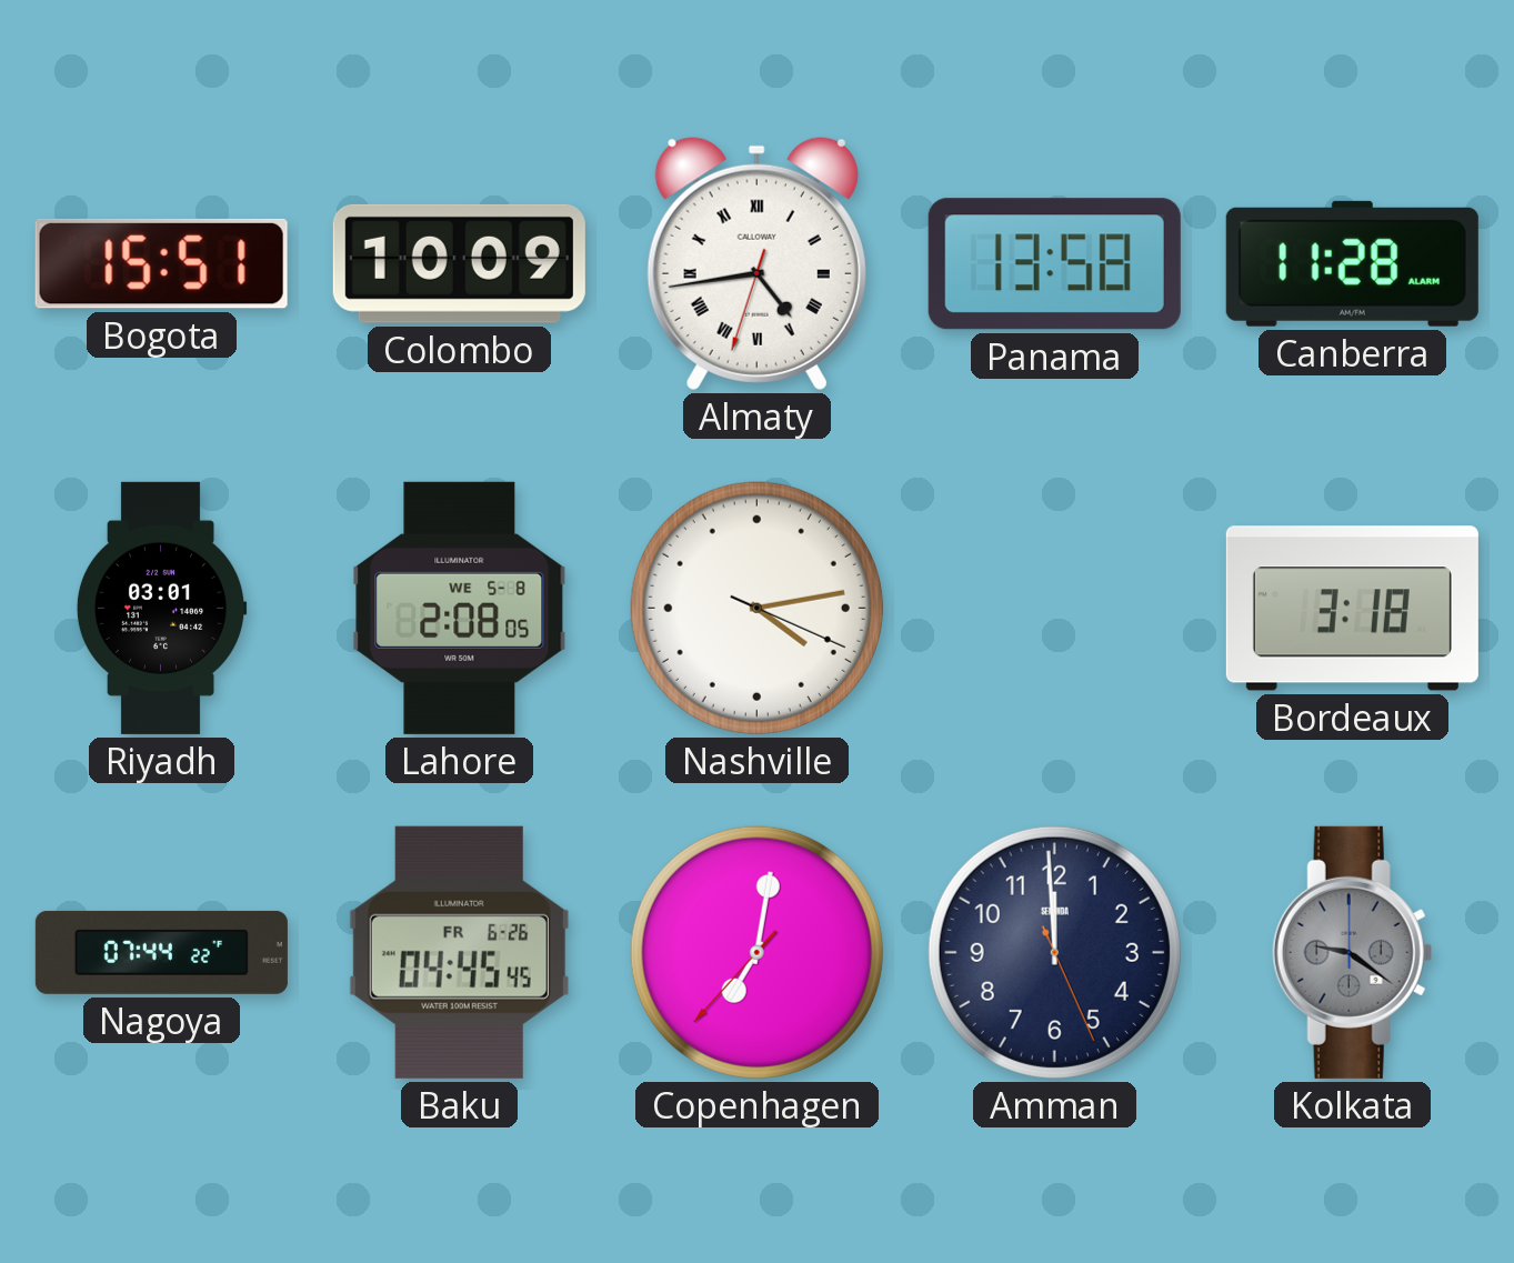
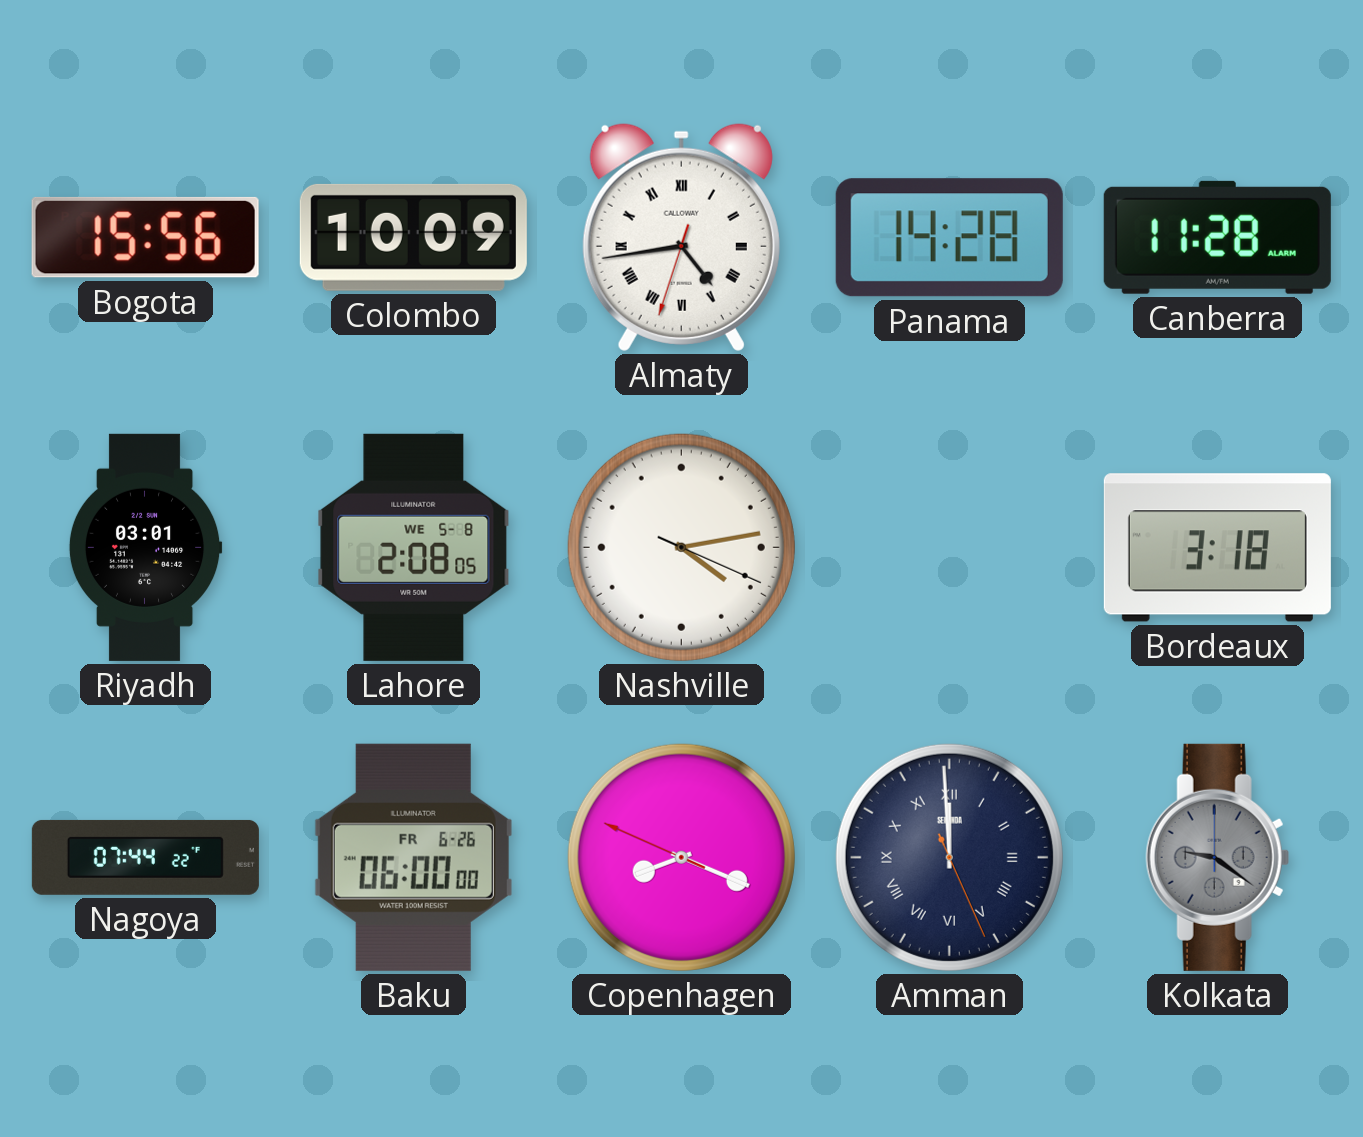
Bogota: 15:51 -> 15:56
Panama: 13:58 -> 14:28
Baku: 04:45 -> 06:00
Copenhagen: 7:01 -> 8:18
Amman numerals: Arabic -> Roman
